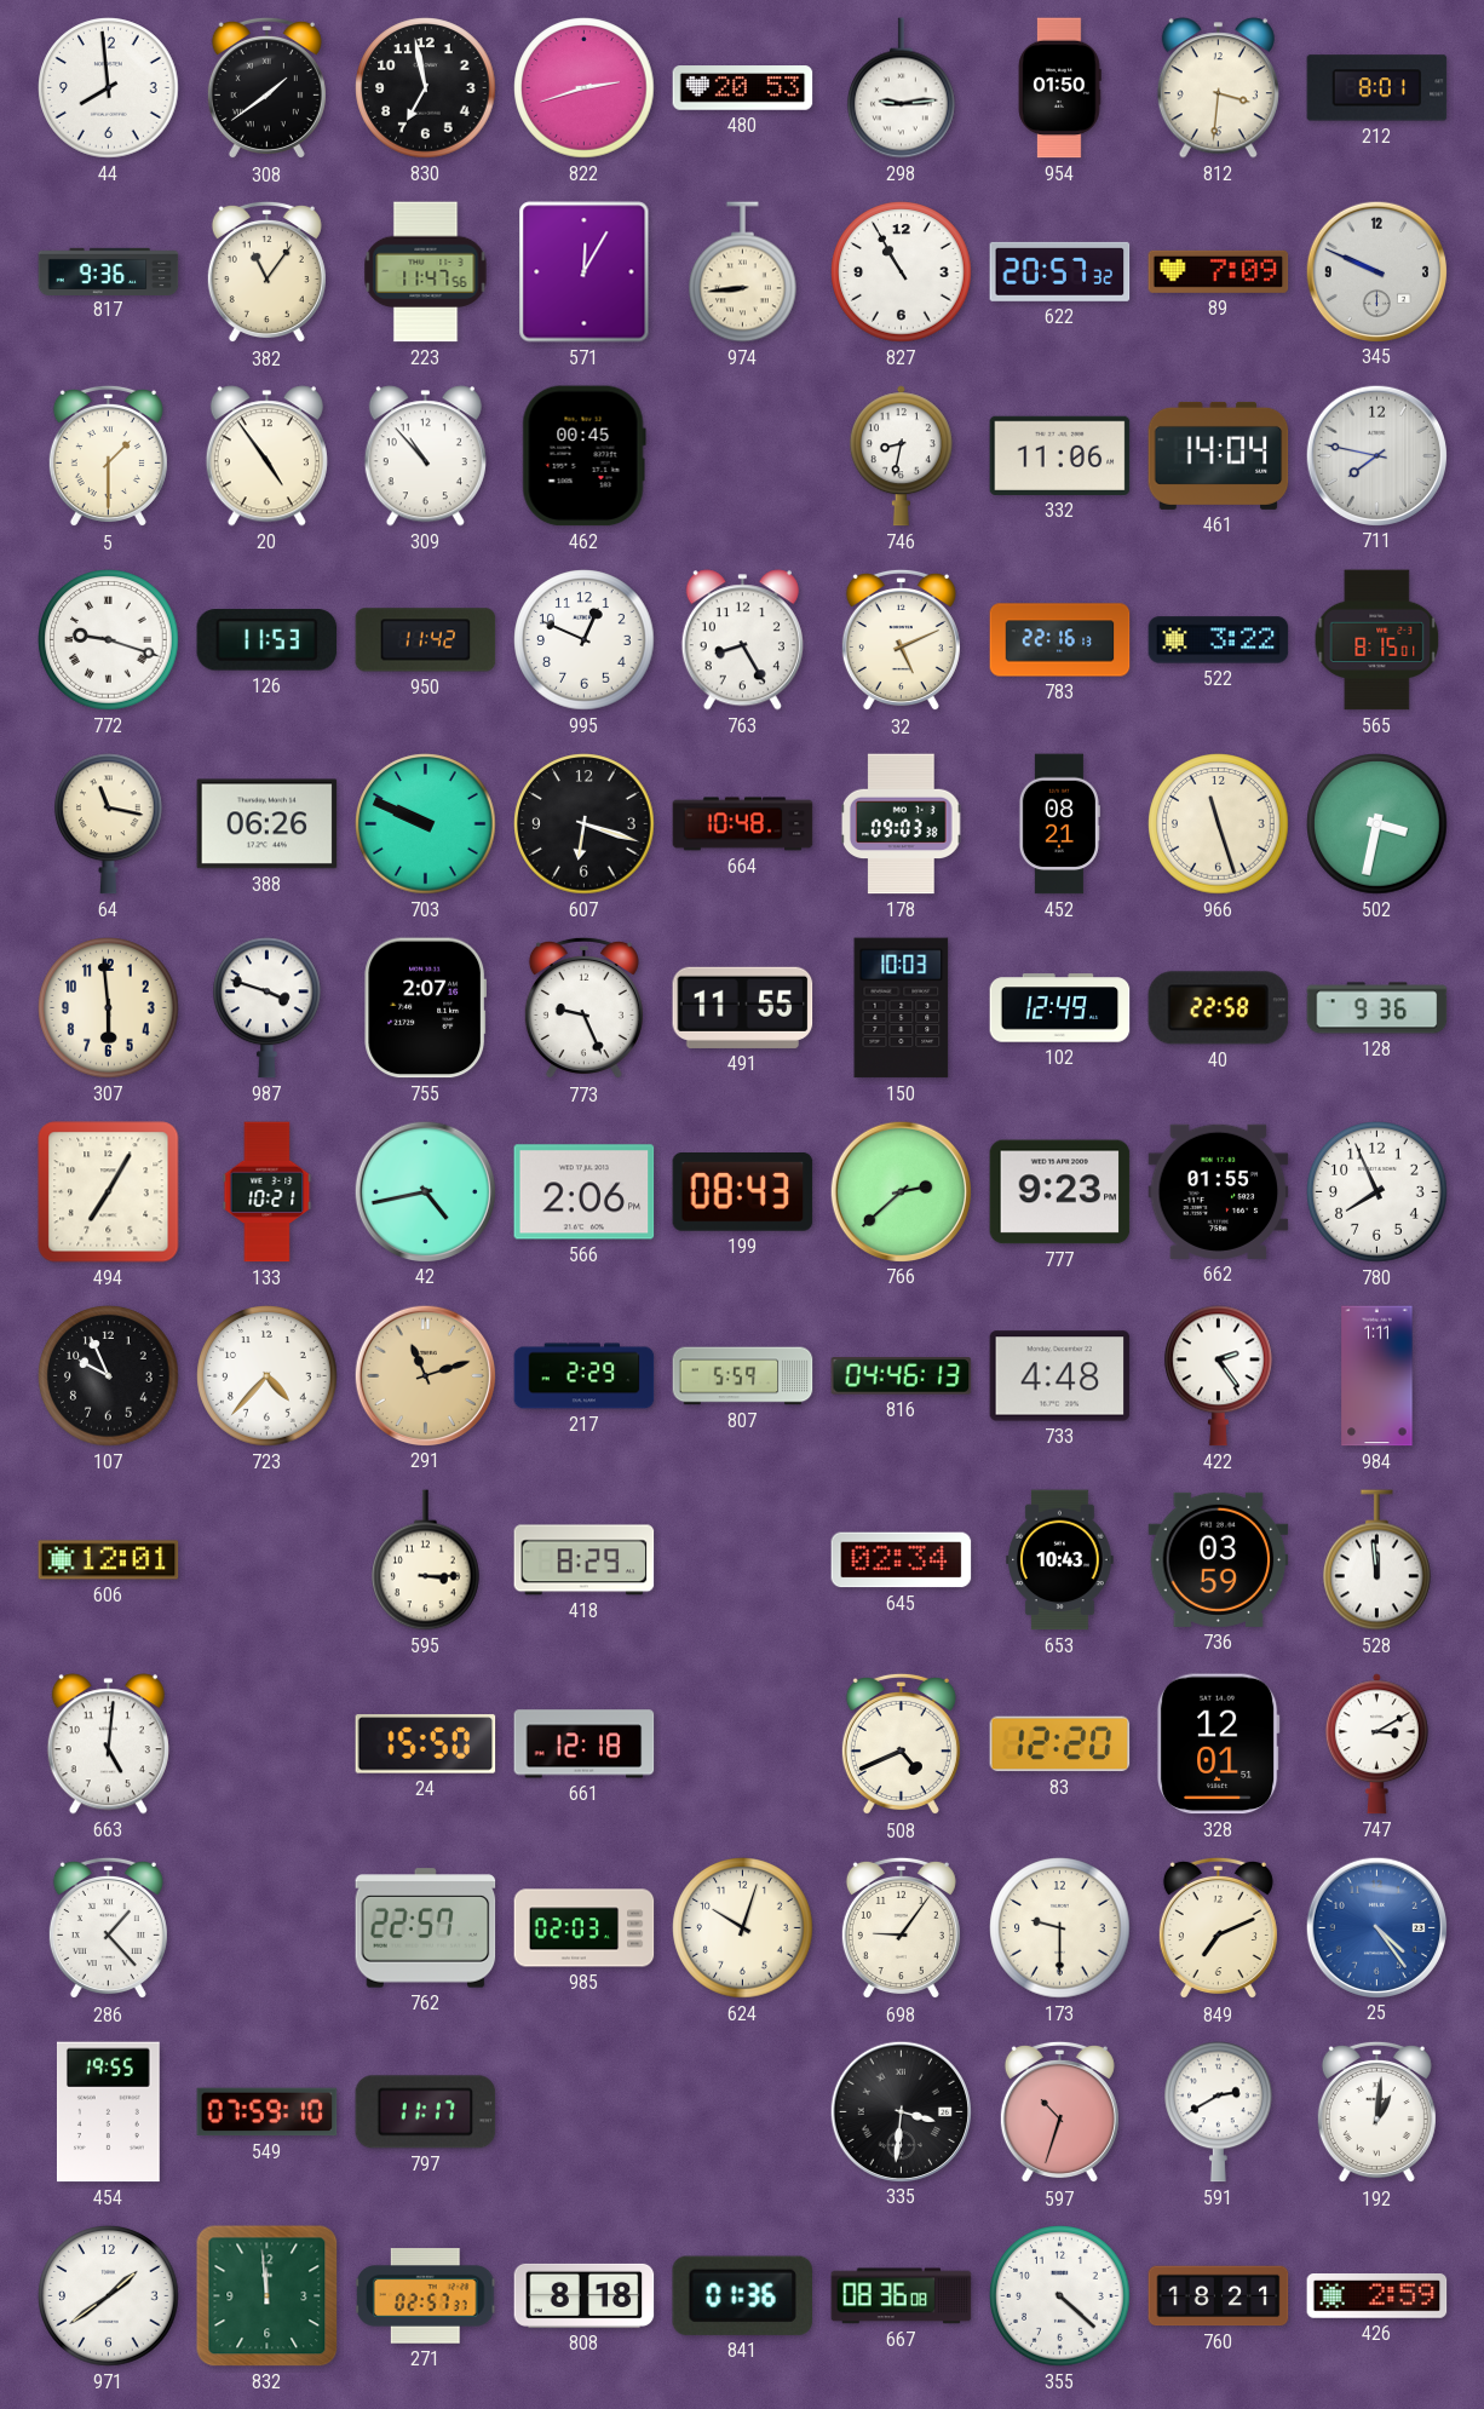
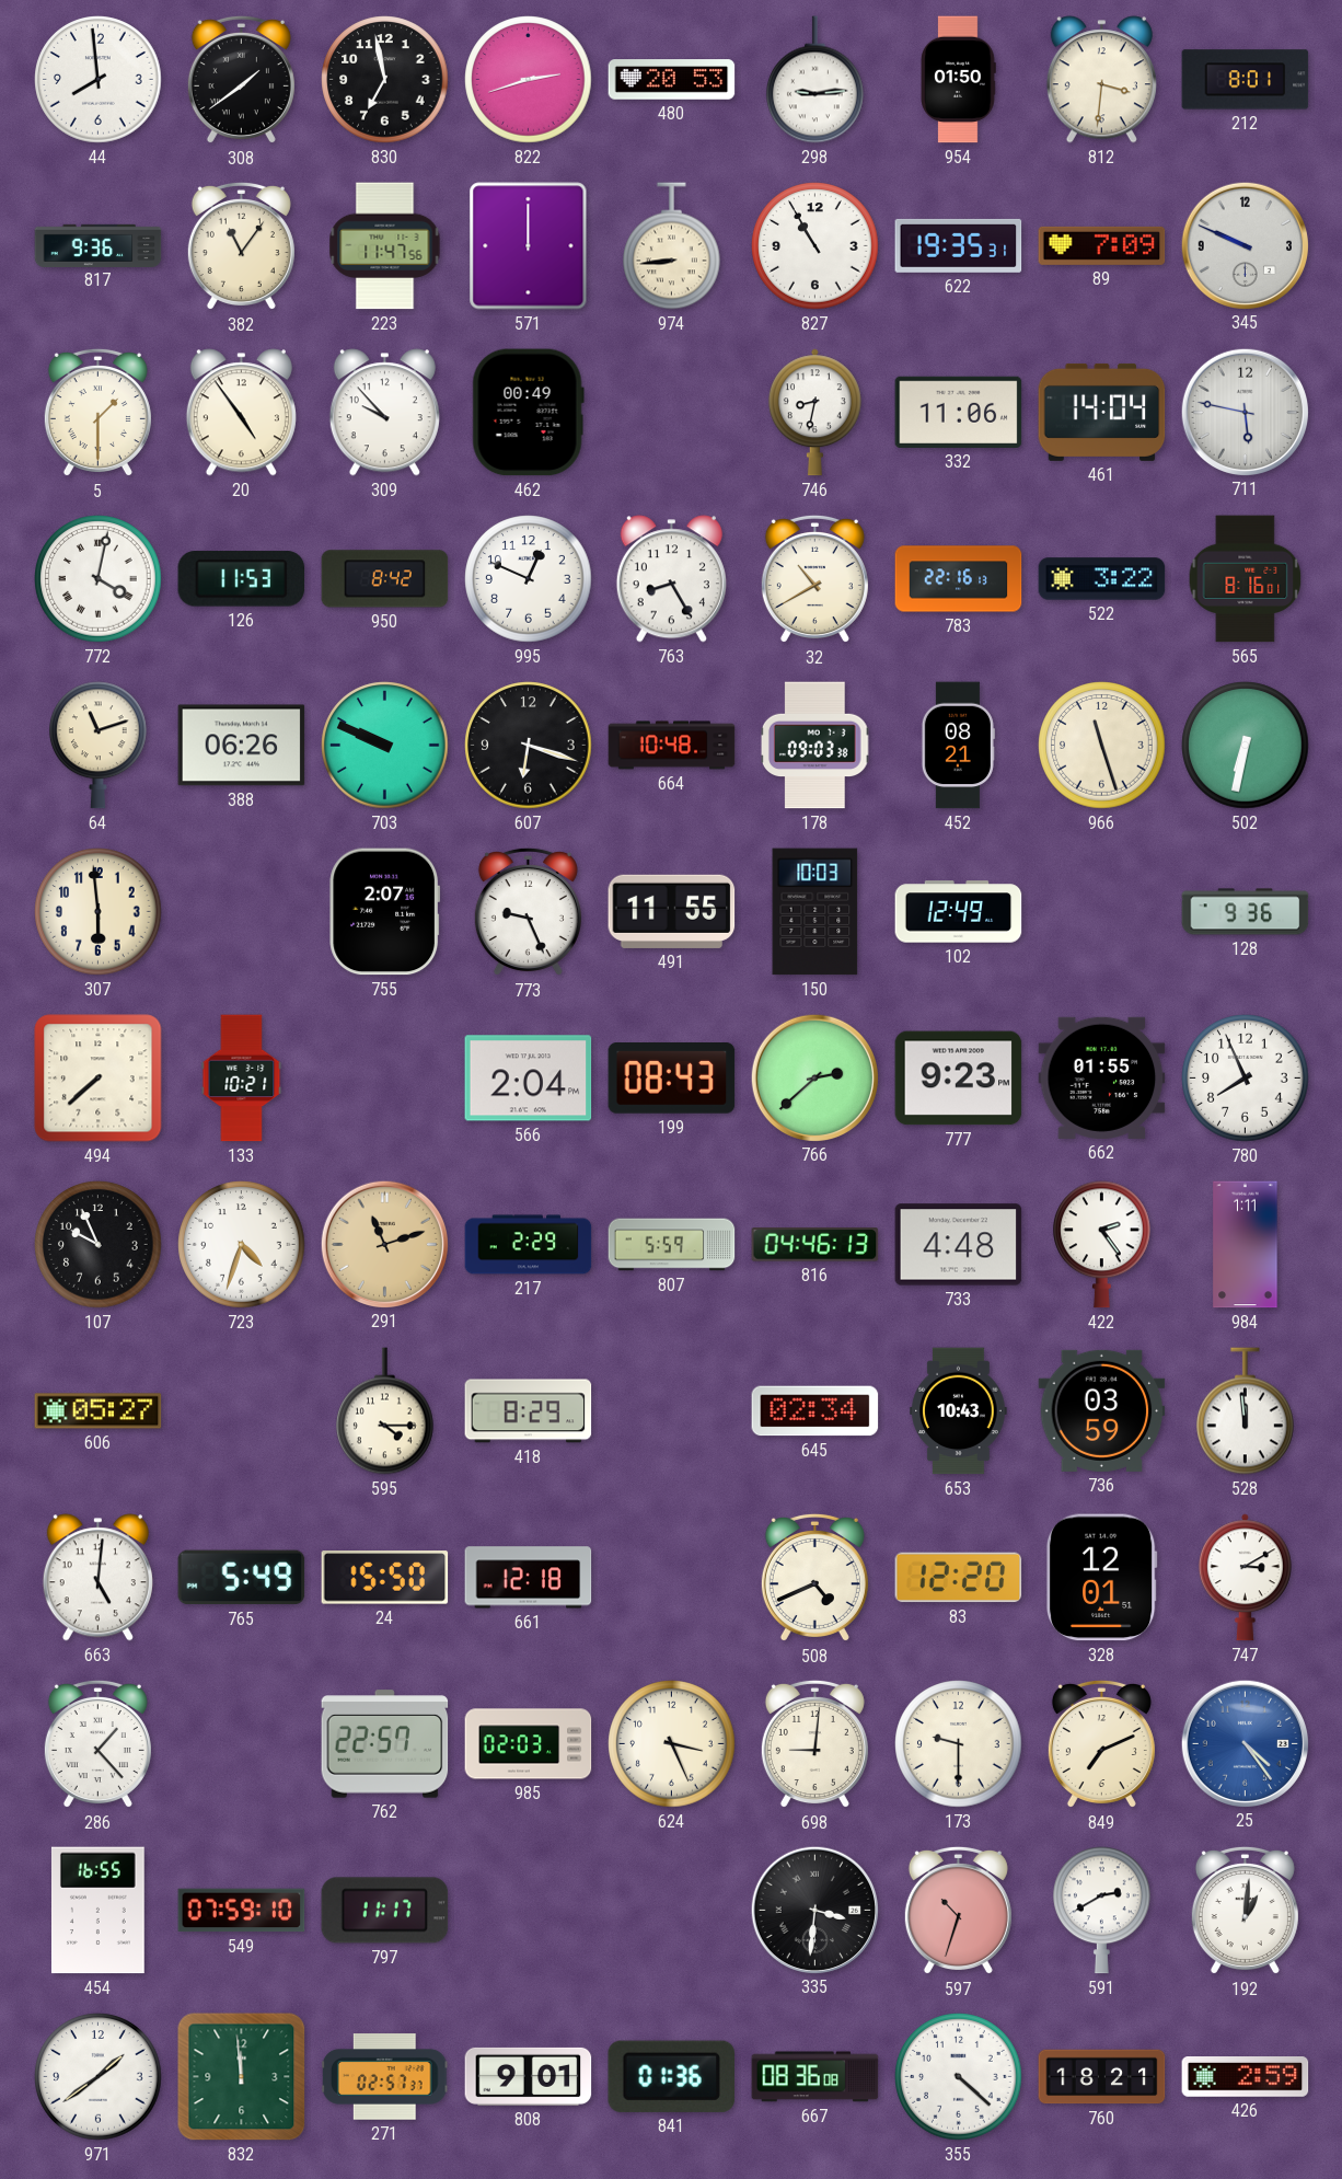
571: 12:05 -> 12:00
622: 20:57 -> 19:35
309: 10:53 -> 9:53
462: 00:45 -> 00:49
711: 7:47 -> 5:47
772: 9:18 -> 4:02
950: 11:42 -> 8:42
32: 5:11 -> 10:40
565: 8:15 -> 8:16
64: 11:17 -> 11:12
502: 3:32 -> 6:32
987: 3:48 -> none
40: 22:58 -> none
494: 7:05 -> 7:38
42: 4:43 -> none
566: 2:06 -> 2:04
723: 4:37 -> 4:33
606: 12:01 -> 05:27
595: 3:15 -> 4:15
765: none -> 5:49
624: 10:03 -> 3:26
698: 9:06 -> 9:01
454: 19:55 -> 16:55
808: 8:18 -> 9:01
